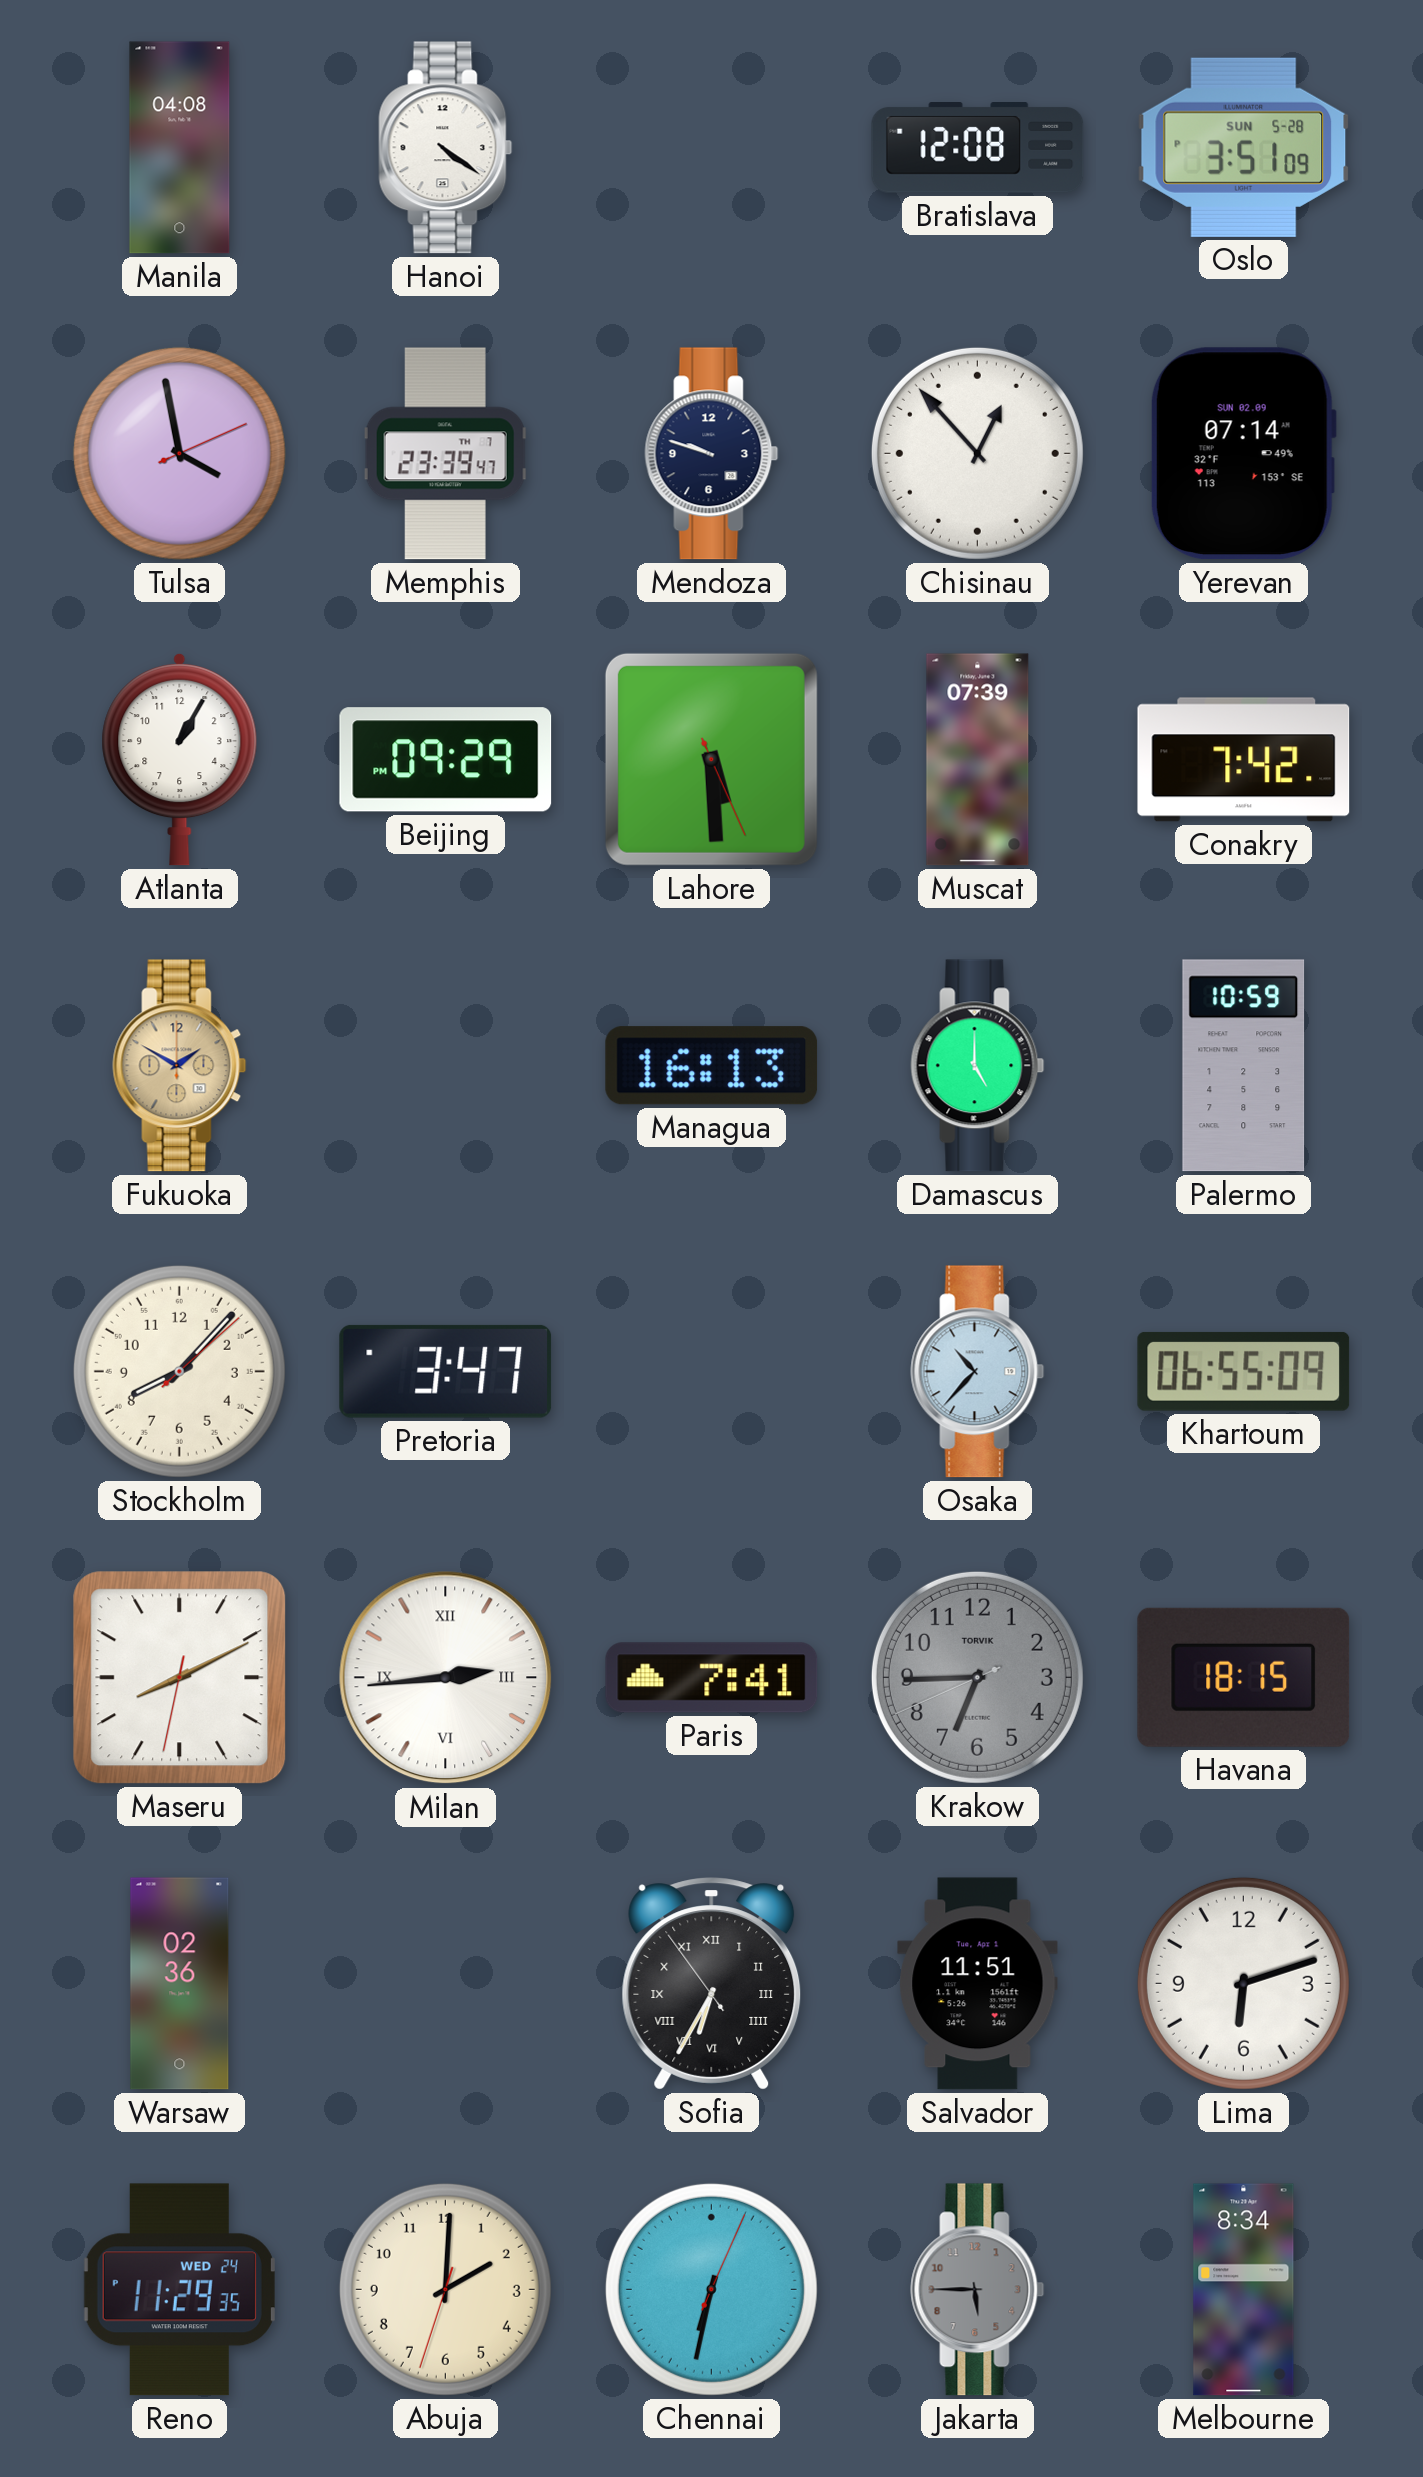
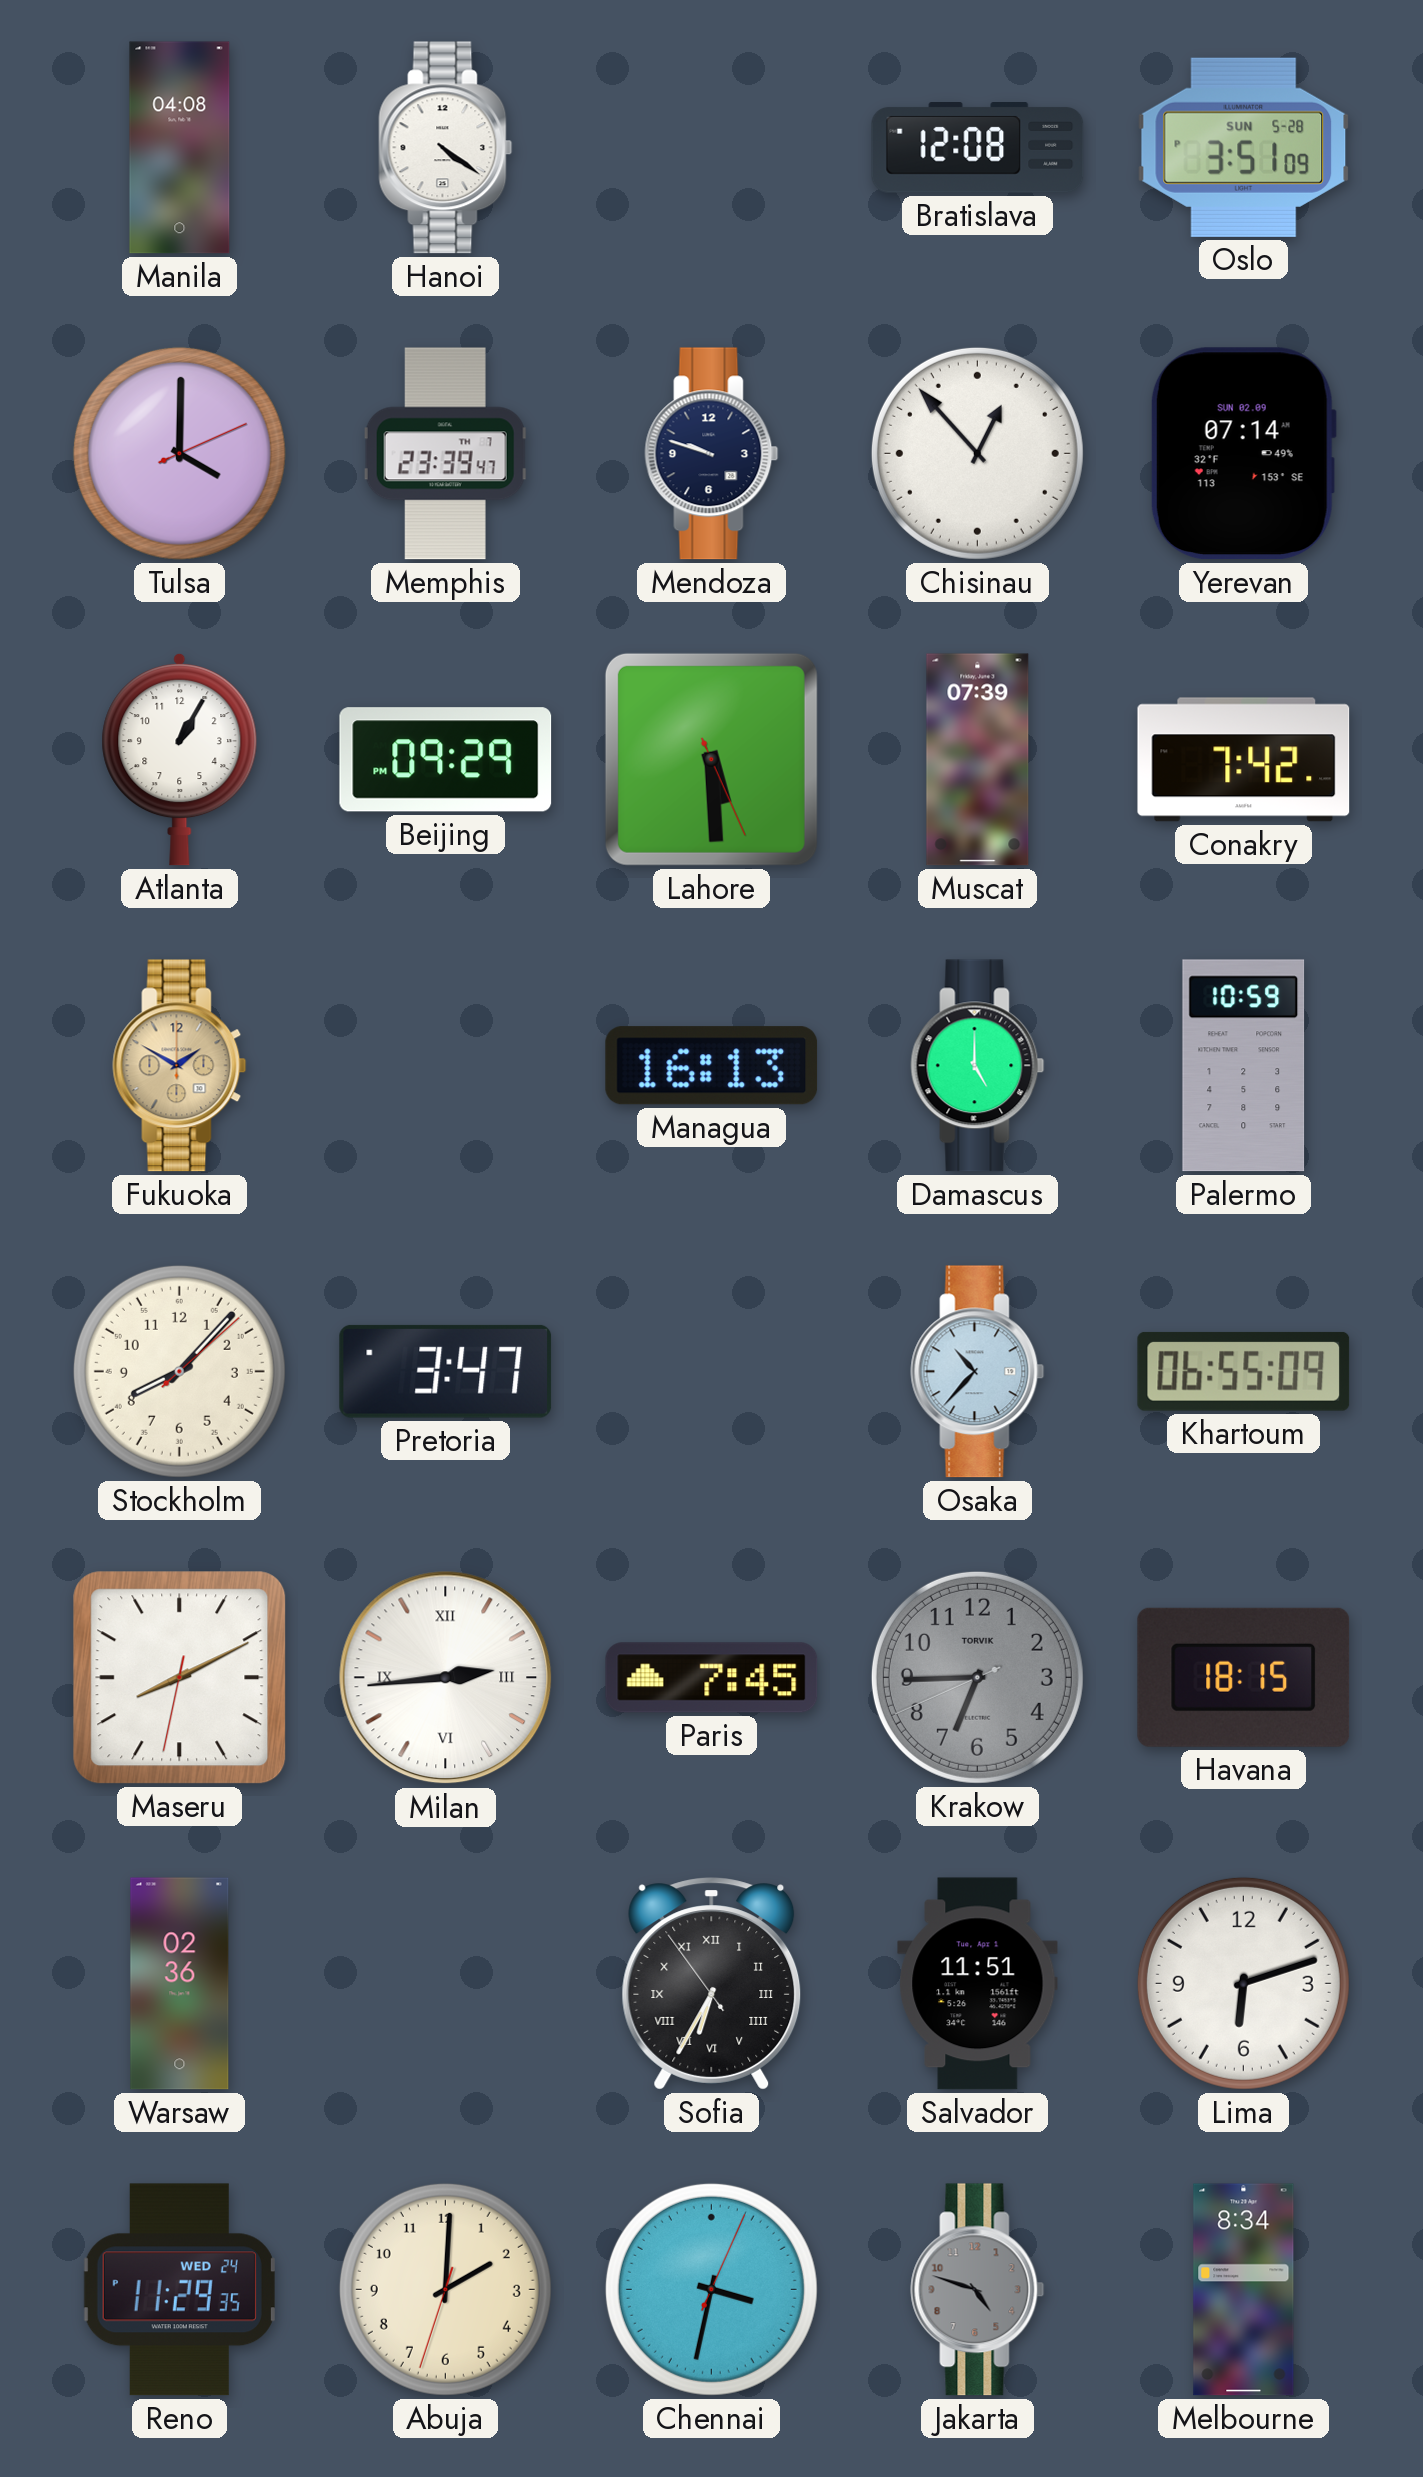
Tulsa: 3:58 -> 4:00
Paris: 7:41 -> 7:45
Chennai: 6:32 -> 3:32
Jakarta: 5:45 -> 4:48
